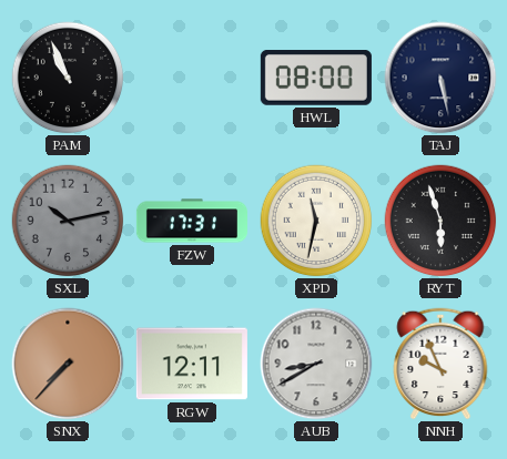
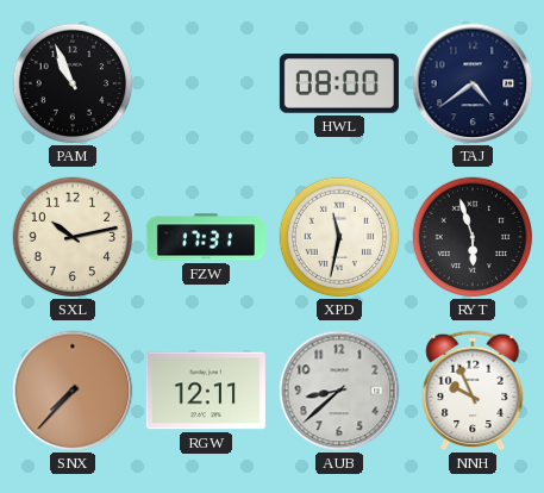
TAJ: 5:28 -> 4:39
SXL dial: grey -> cream
AUB: 8:40 -> 8:38
